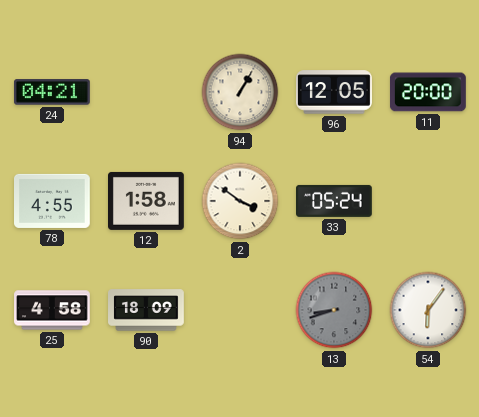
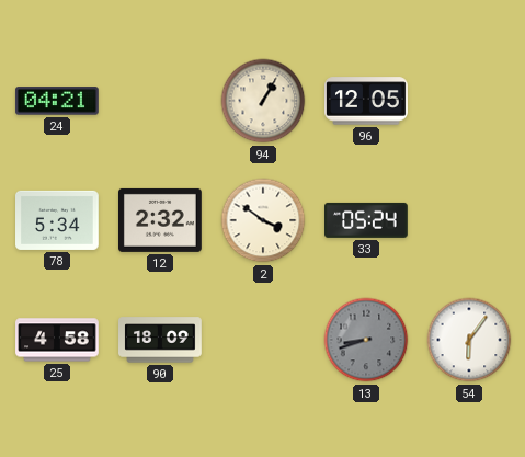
11: 20:00 -> none
78: 4:55 -> 5:34
12: 1:58 -> 2:32
